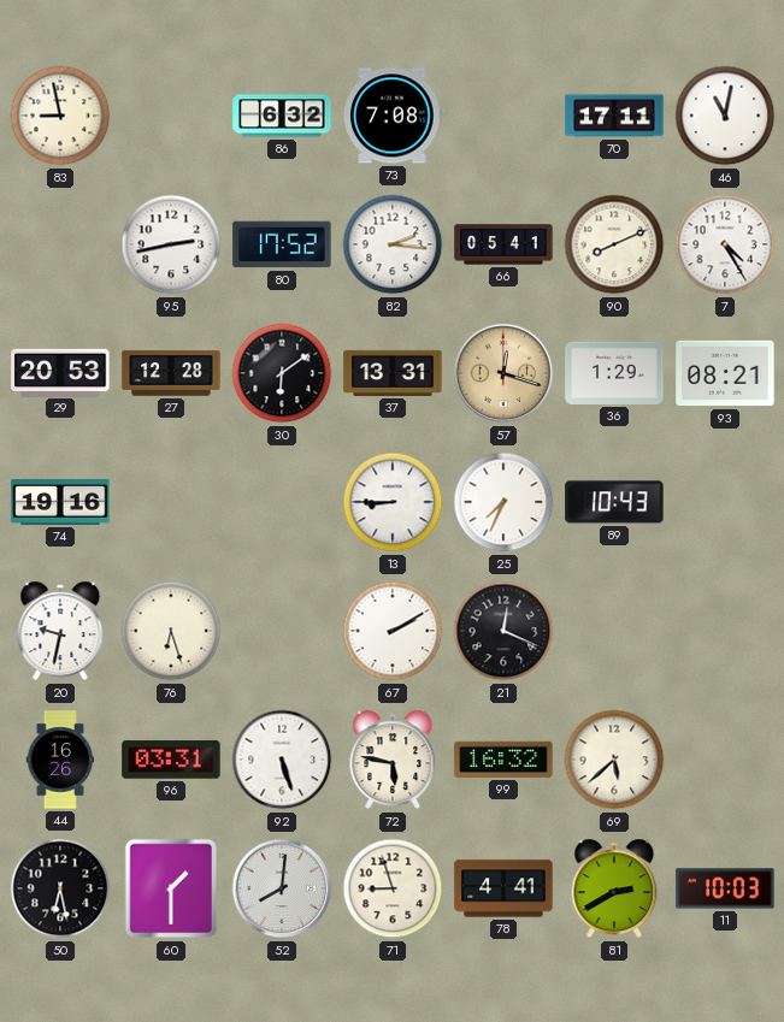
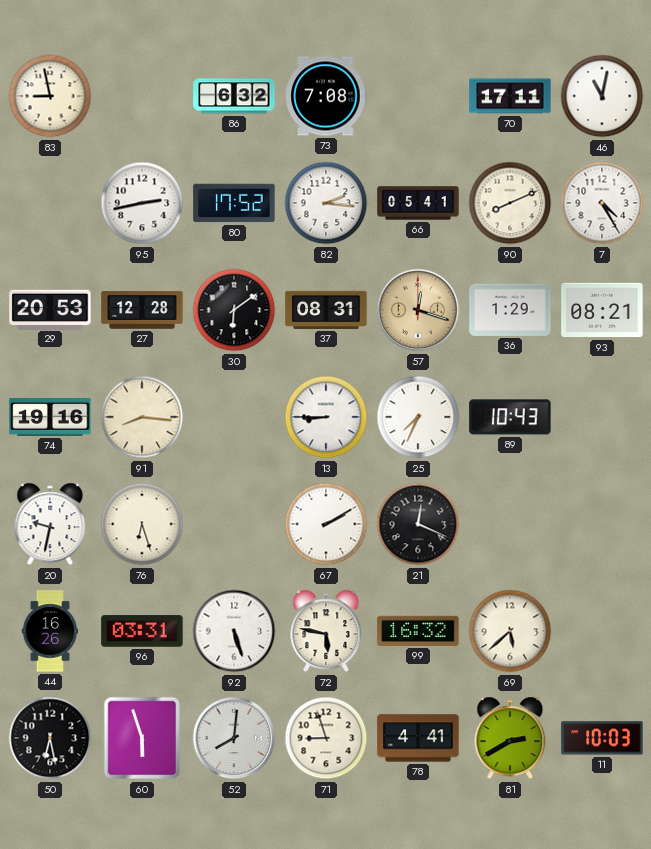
37: 13:31 -> 08:31
91: none -> 8:16
60: 1:30 -> 5:57
